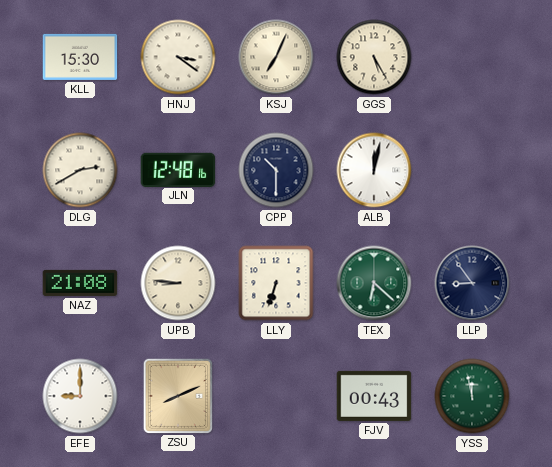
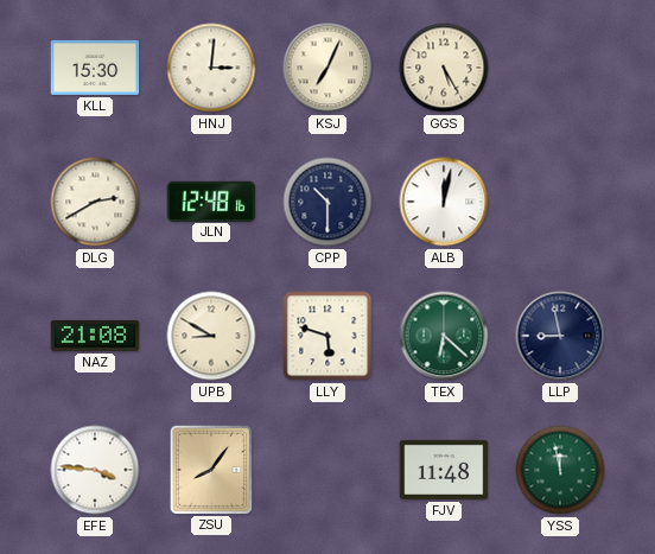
HNJ: 3:21 -> 3:01
UPB: 8:46 -> 8:50
LLY: 6:33 -> 5:48
LLP: 8:54 -> 8:58
EFE: 9:00 -> 3:46
ZSU: 8:11 -> 8:06
FJV: 00:43 -> 11:48
